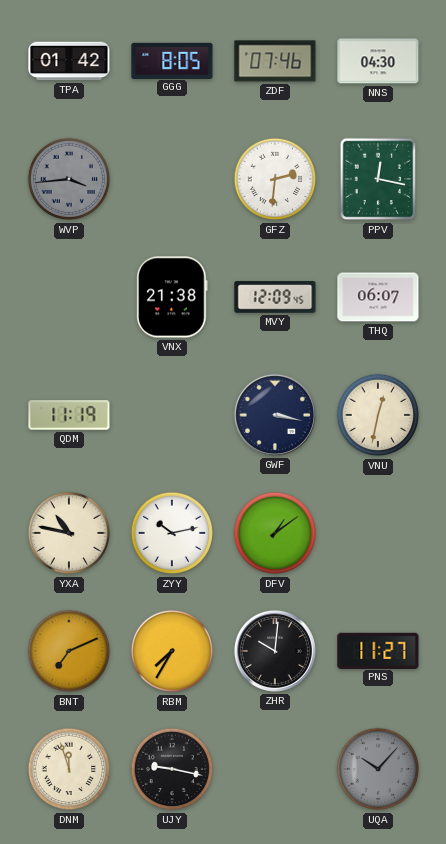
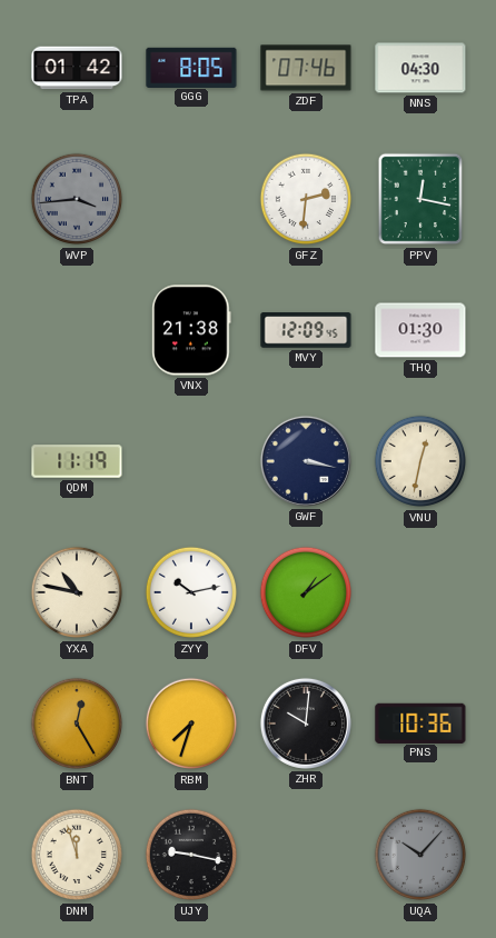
THQ: 06:07 -> 01:30
BNT: 7:11 -> 12:25
RBM: 7:35 -> 7:33
PNS: 11:27 -> 10:36
